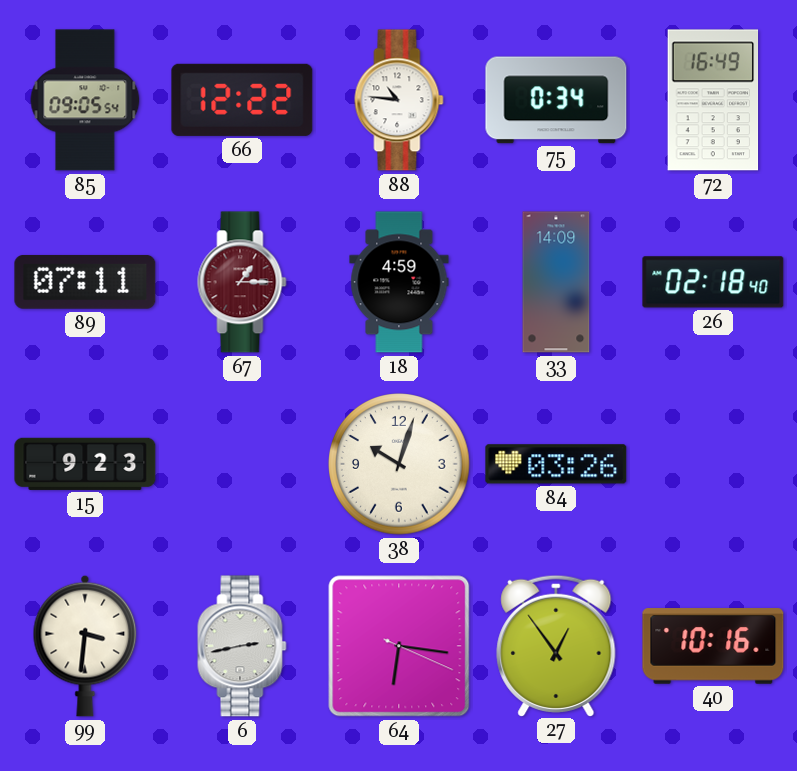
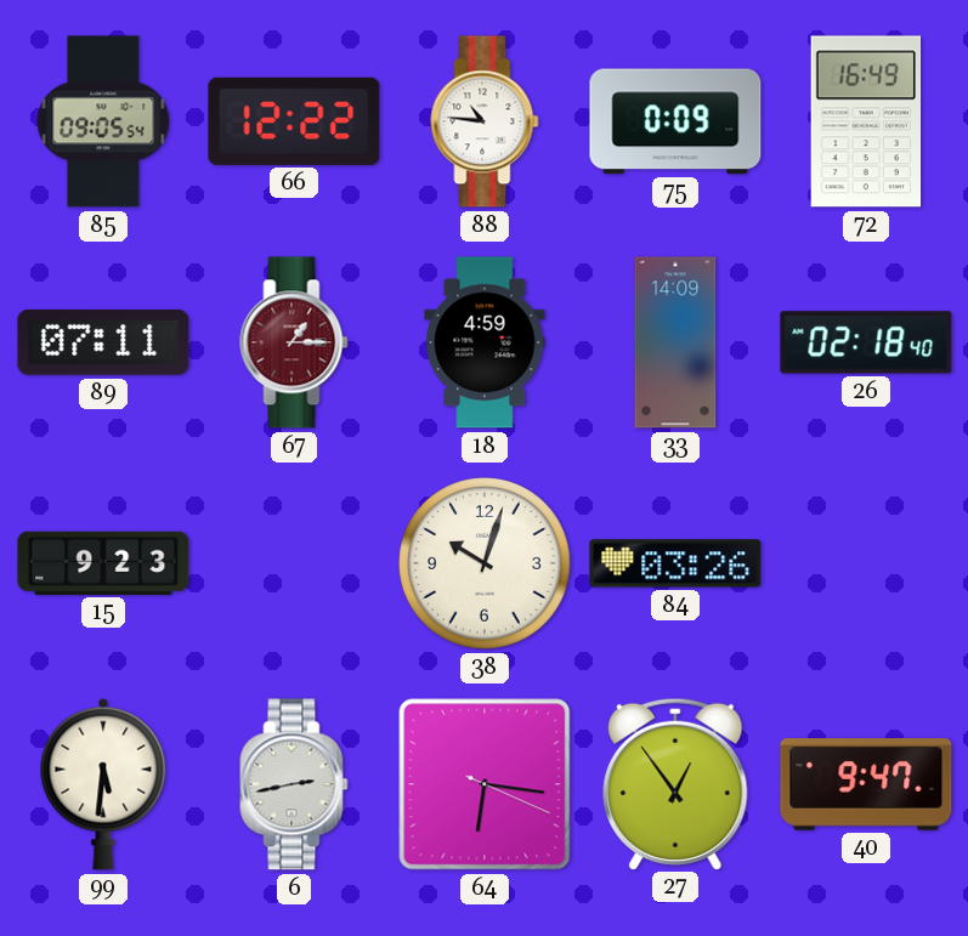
75: 0:34 -> 0:09
99: 3:31 -> 5:31
40: 10:16 -> 9:47
